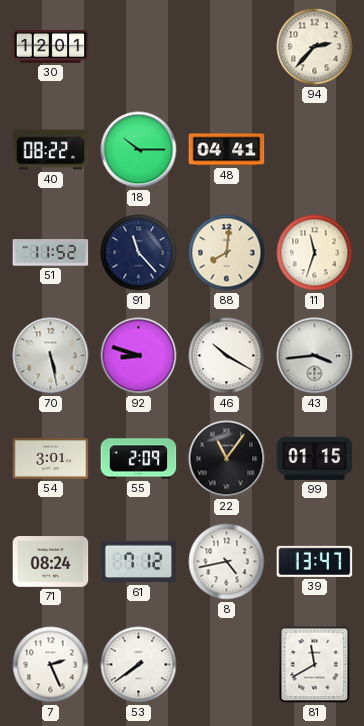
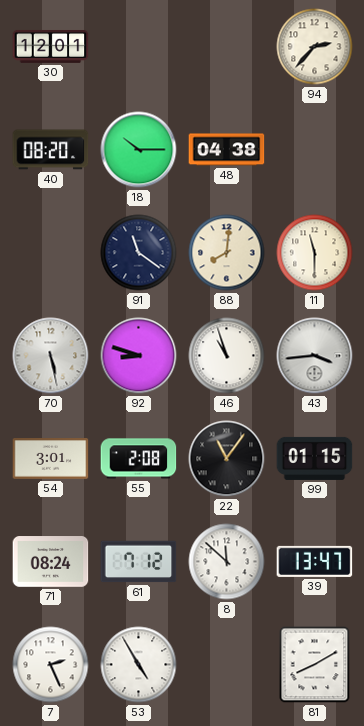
40: 08:22 -> 08:20
48: 04:41 -> 04:38
51: 11:52 -> none
91: 11:23 -> 11:21
11: 11:33 -> 11:30
46: 10:20 -> 10:57
55: 2:09 -> 2:08
8: 4:43 -> 11:52
53: 7:39 -> 4:55
81: 11:40 -> 8:10
